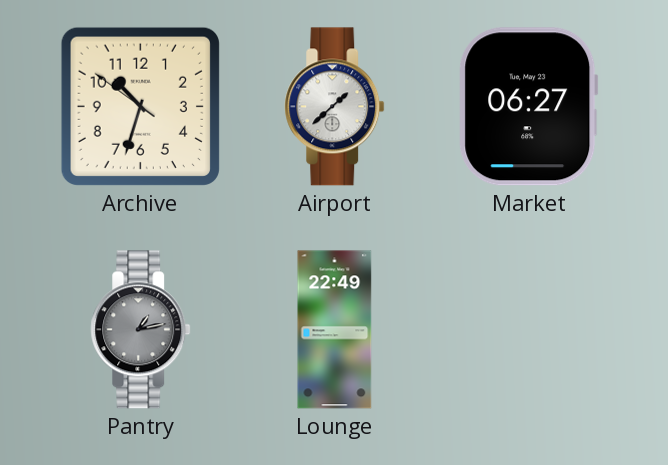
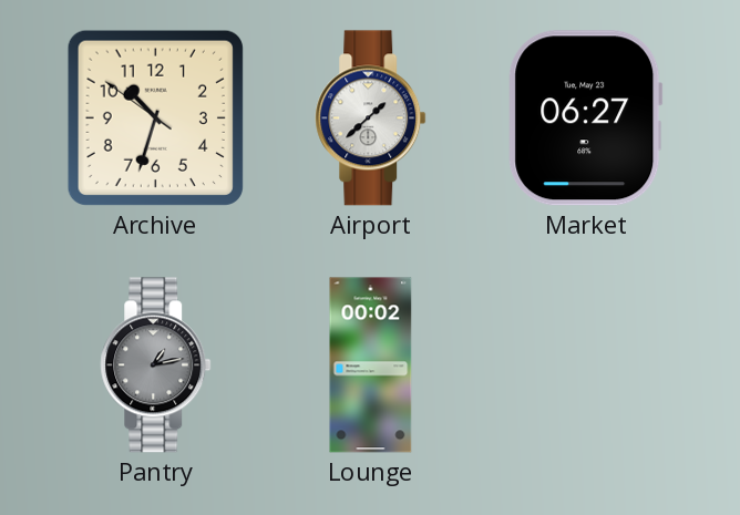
Lounge: 22:49 -> 00:02
